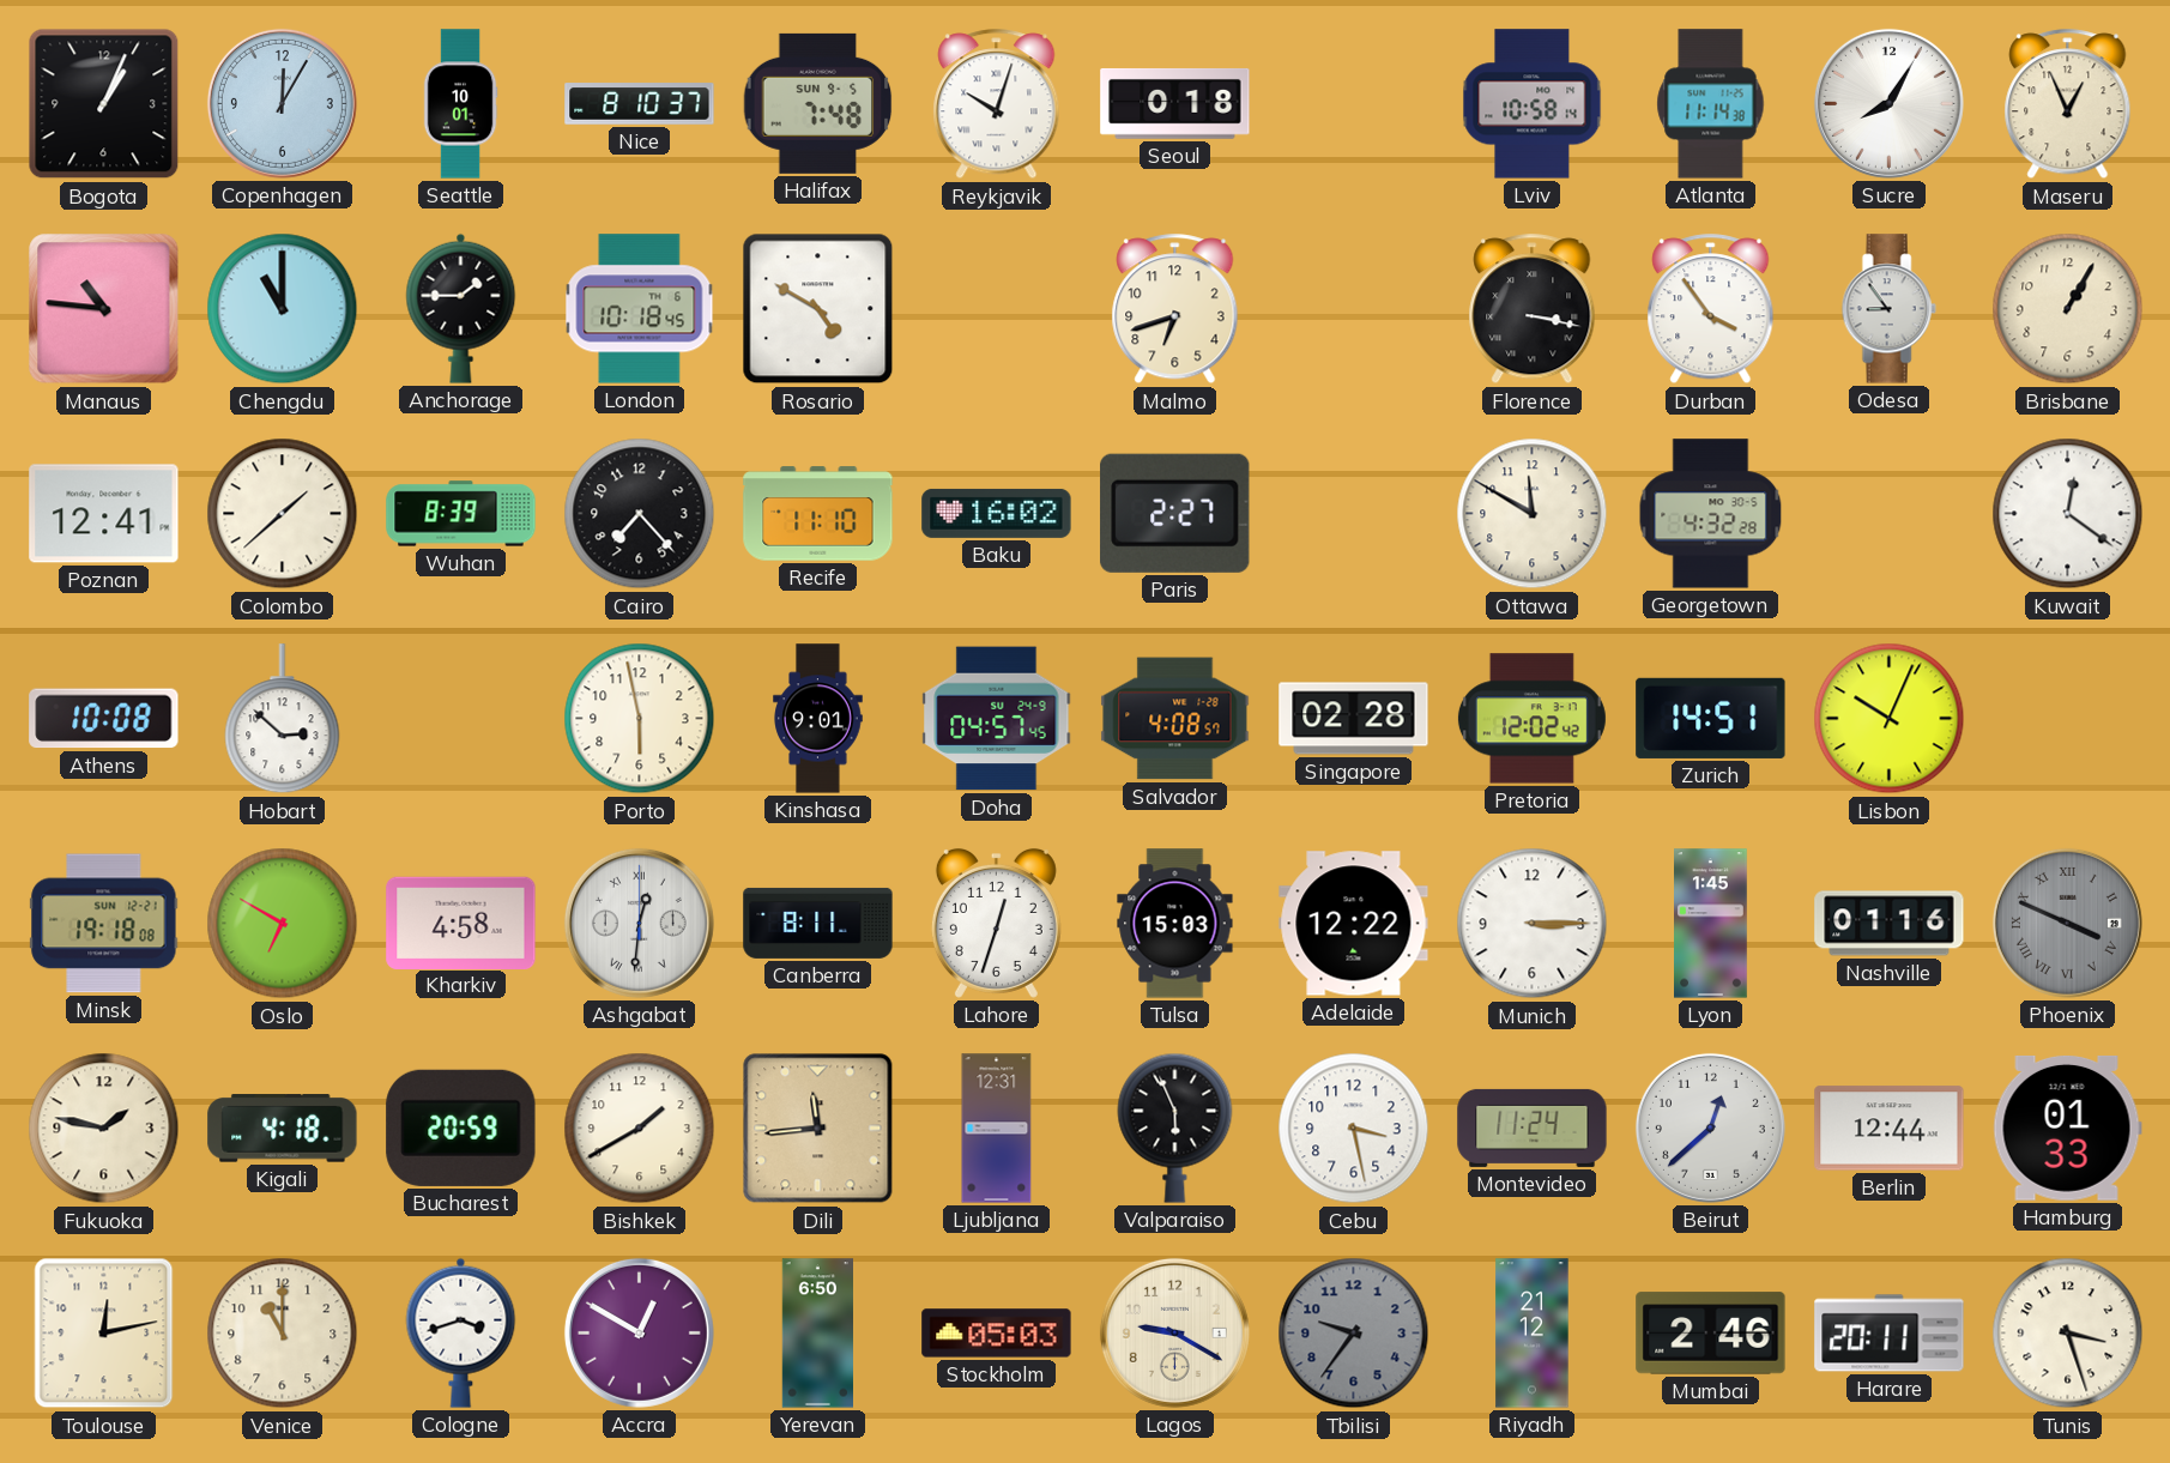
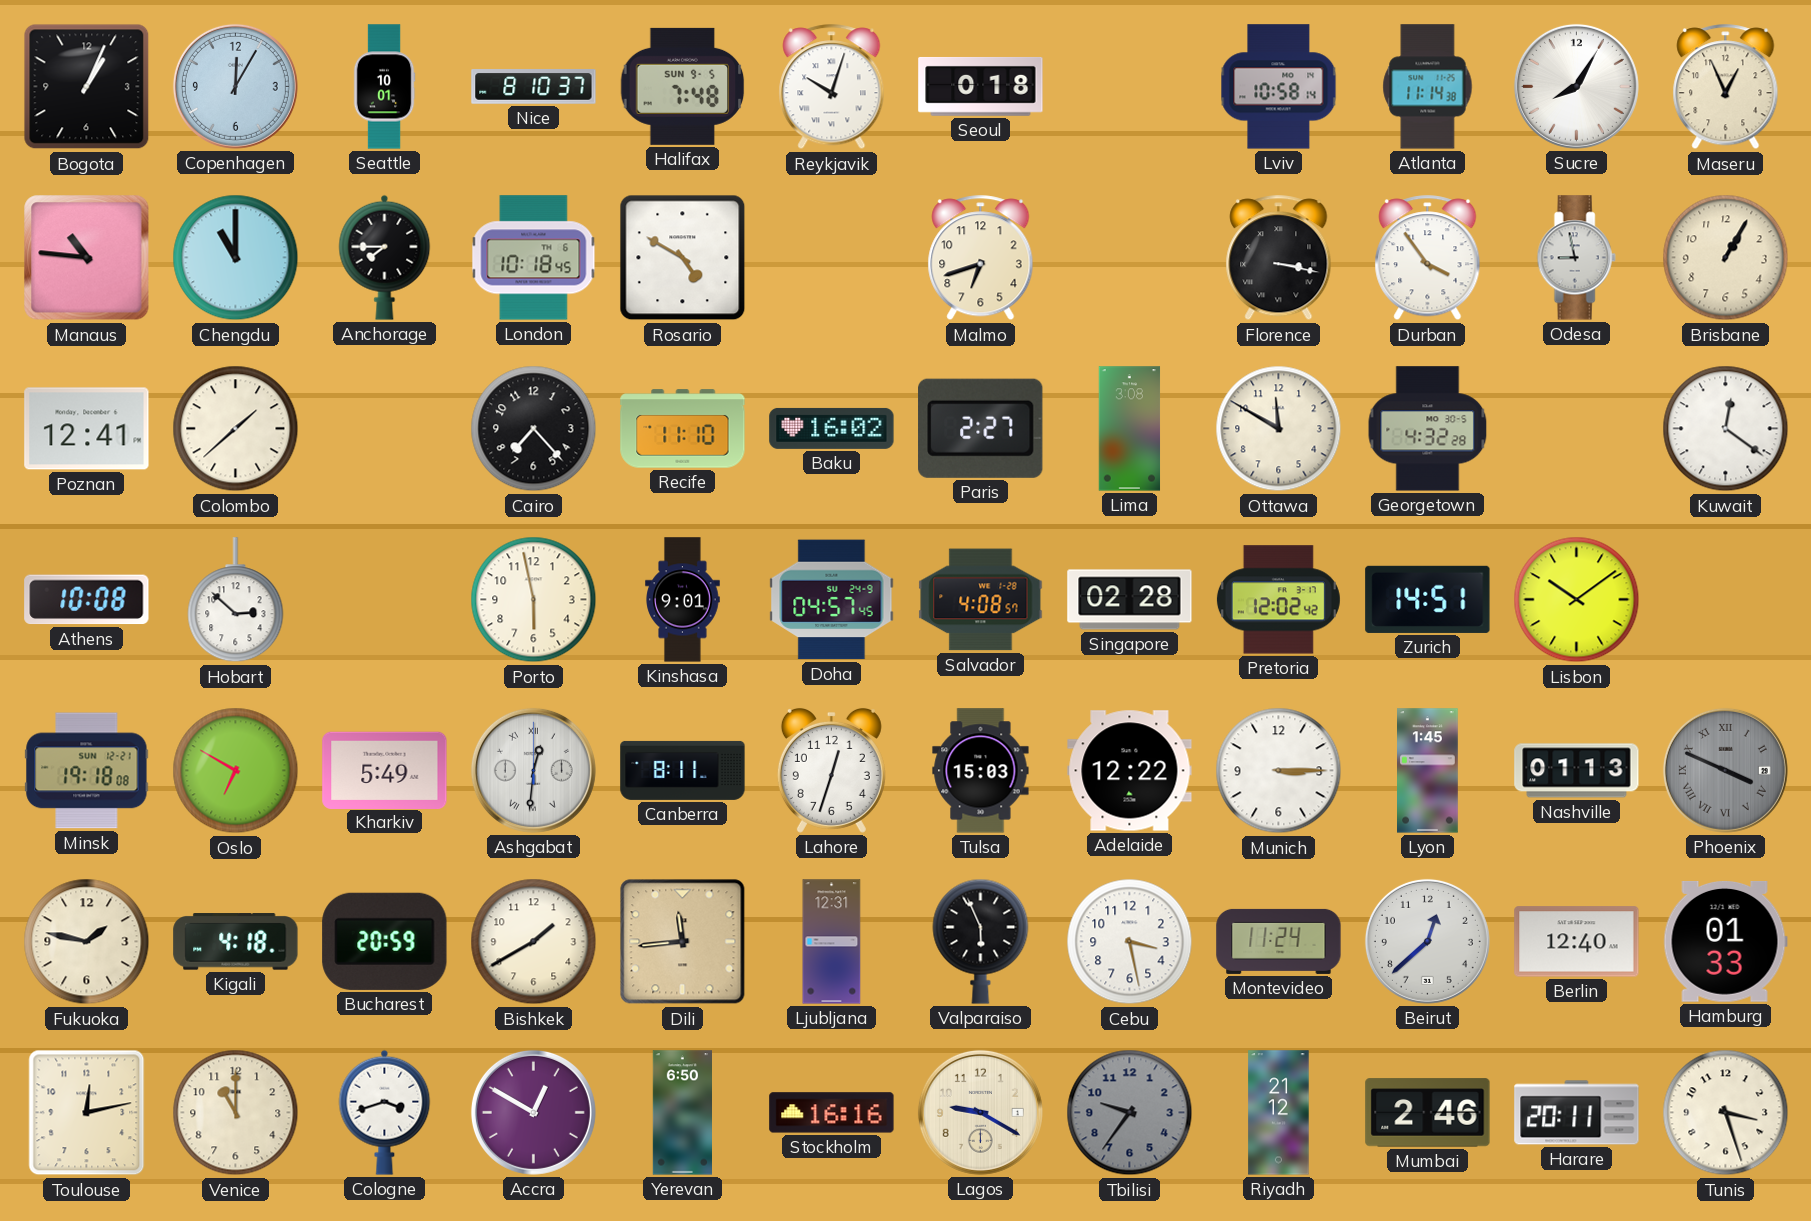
Anchorage: 1:45 -> 7:45
Odesa: 8:54 -> 8:58
Wuhan: 8:39 -> none
Lima: none -> 3:08
Lisbon: 10:04 -> 10:09
Kharkiv: 4:58 -> 5:49
Nashville: 01:16 -> 01:13
Berlin: 12:44 -> 12:40
Stockholm: 05:03 -> 16:16
